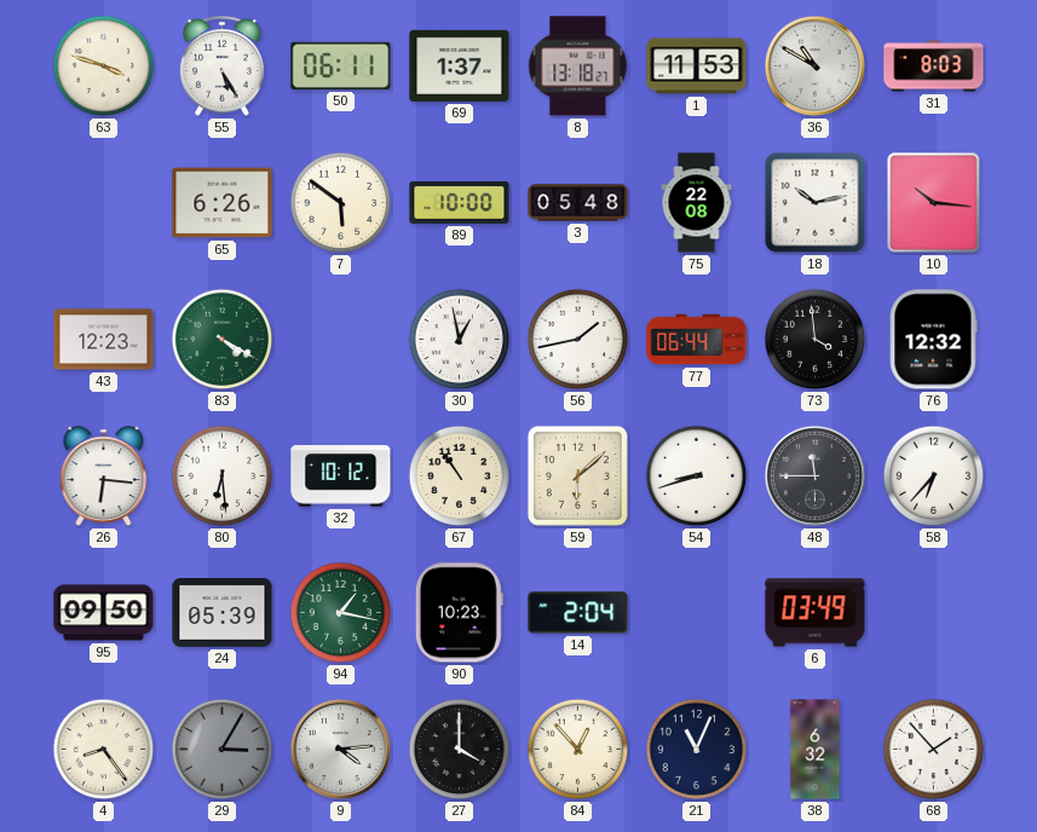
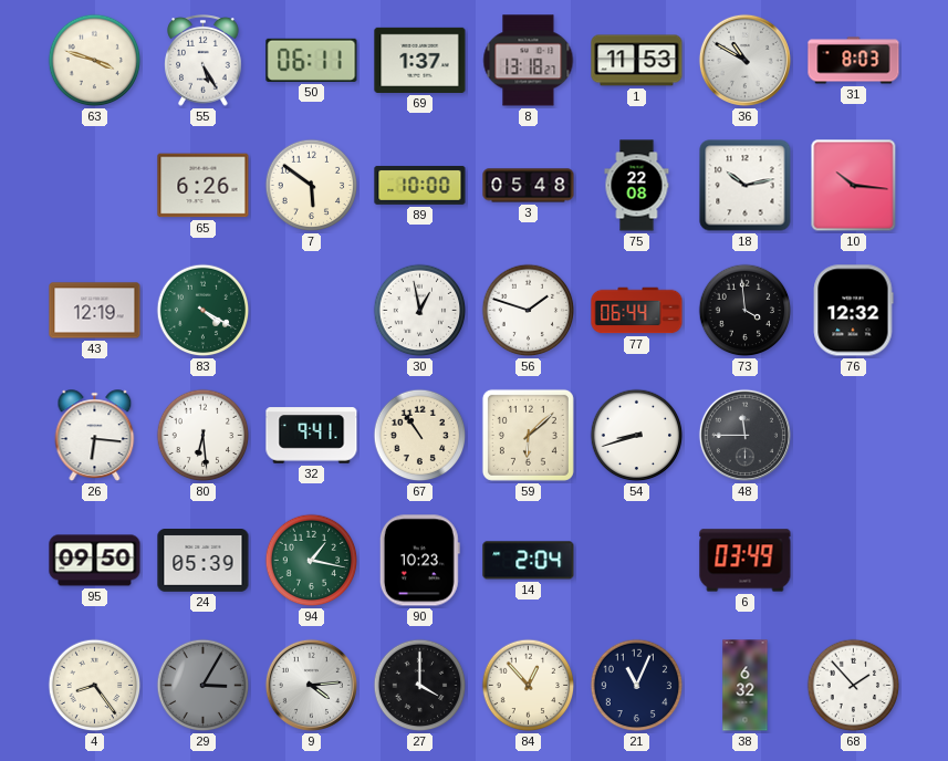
43: 12:23 -> 12:19
56: 1:43 -> 1:48
32: 10:12 -> 9:41
58: 6:37 -> none
